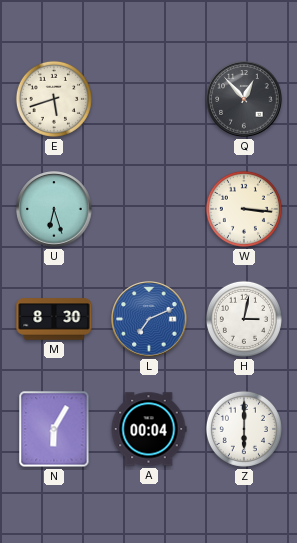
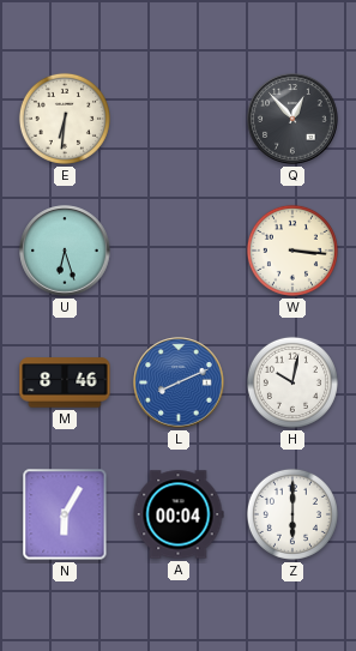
E: 5:42 -> 6:31
M: 8:30 -> 8:46
L: 7:11 -> 8:11
H: 3:02 -> 10:02
